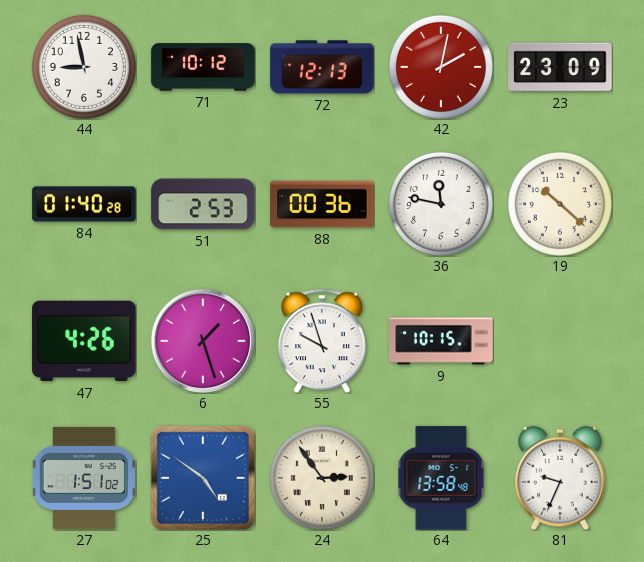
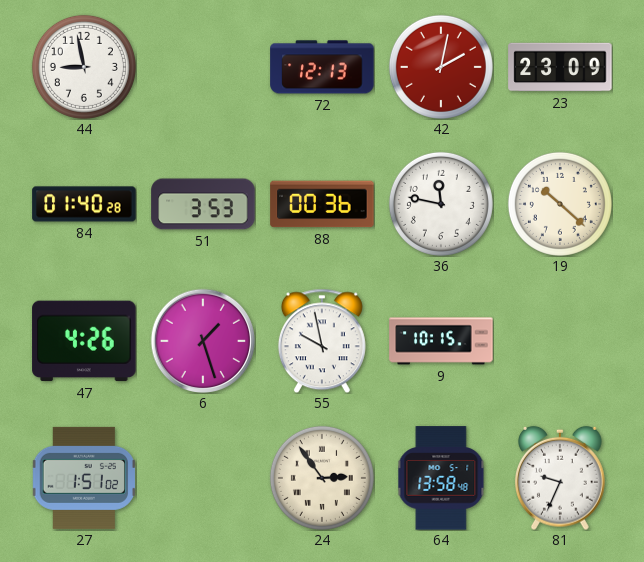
71: 10:12 -> none
51: 2:53 -> 3:53
55: 9:57 -> 9:58
25: 4:51 -> none
